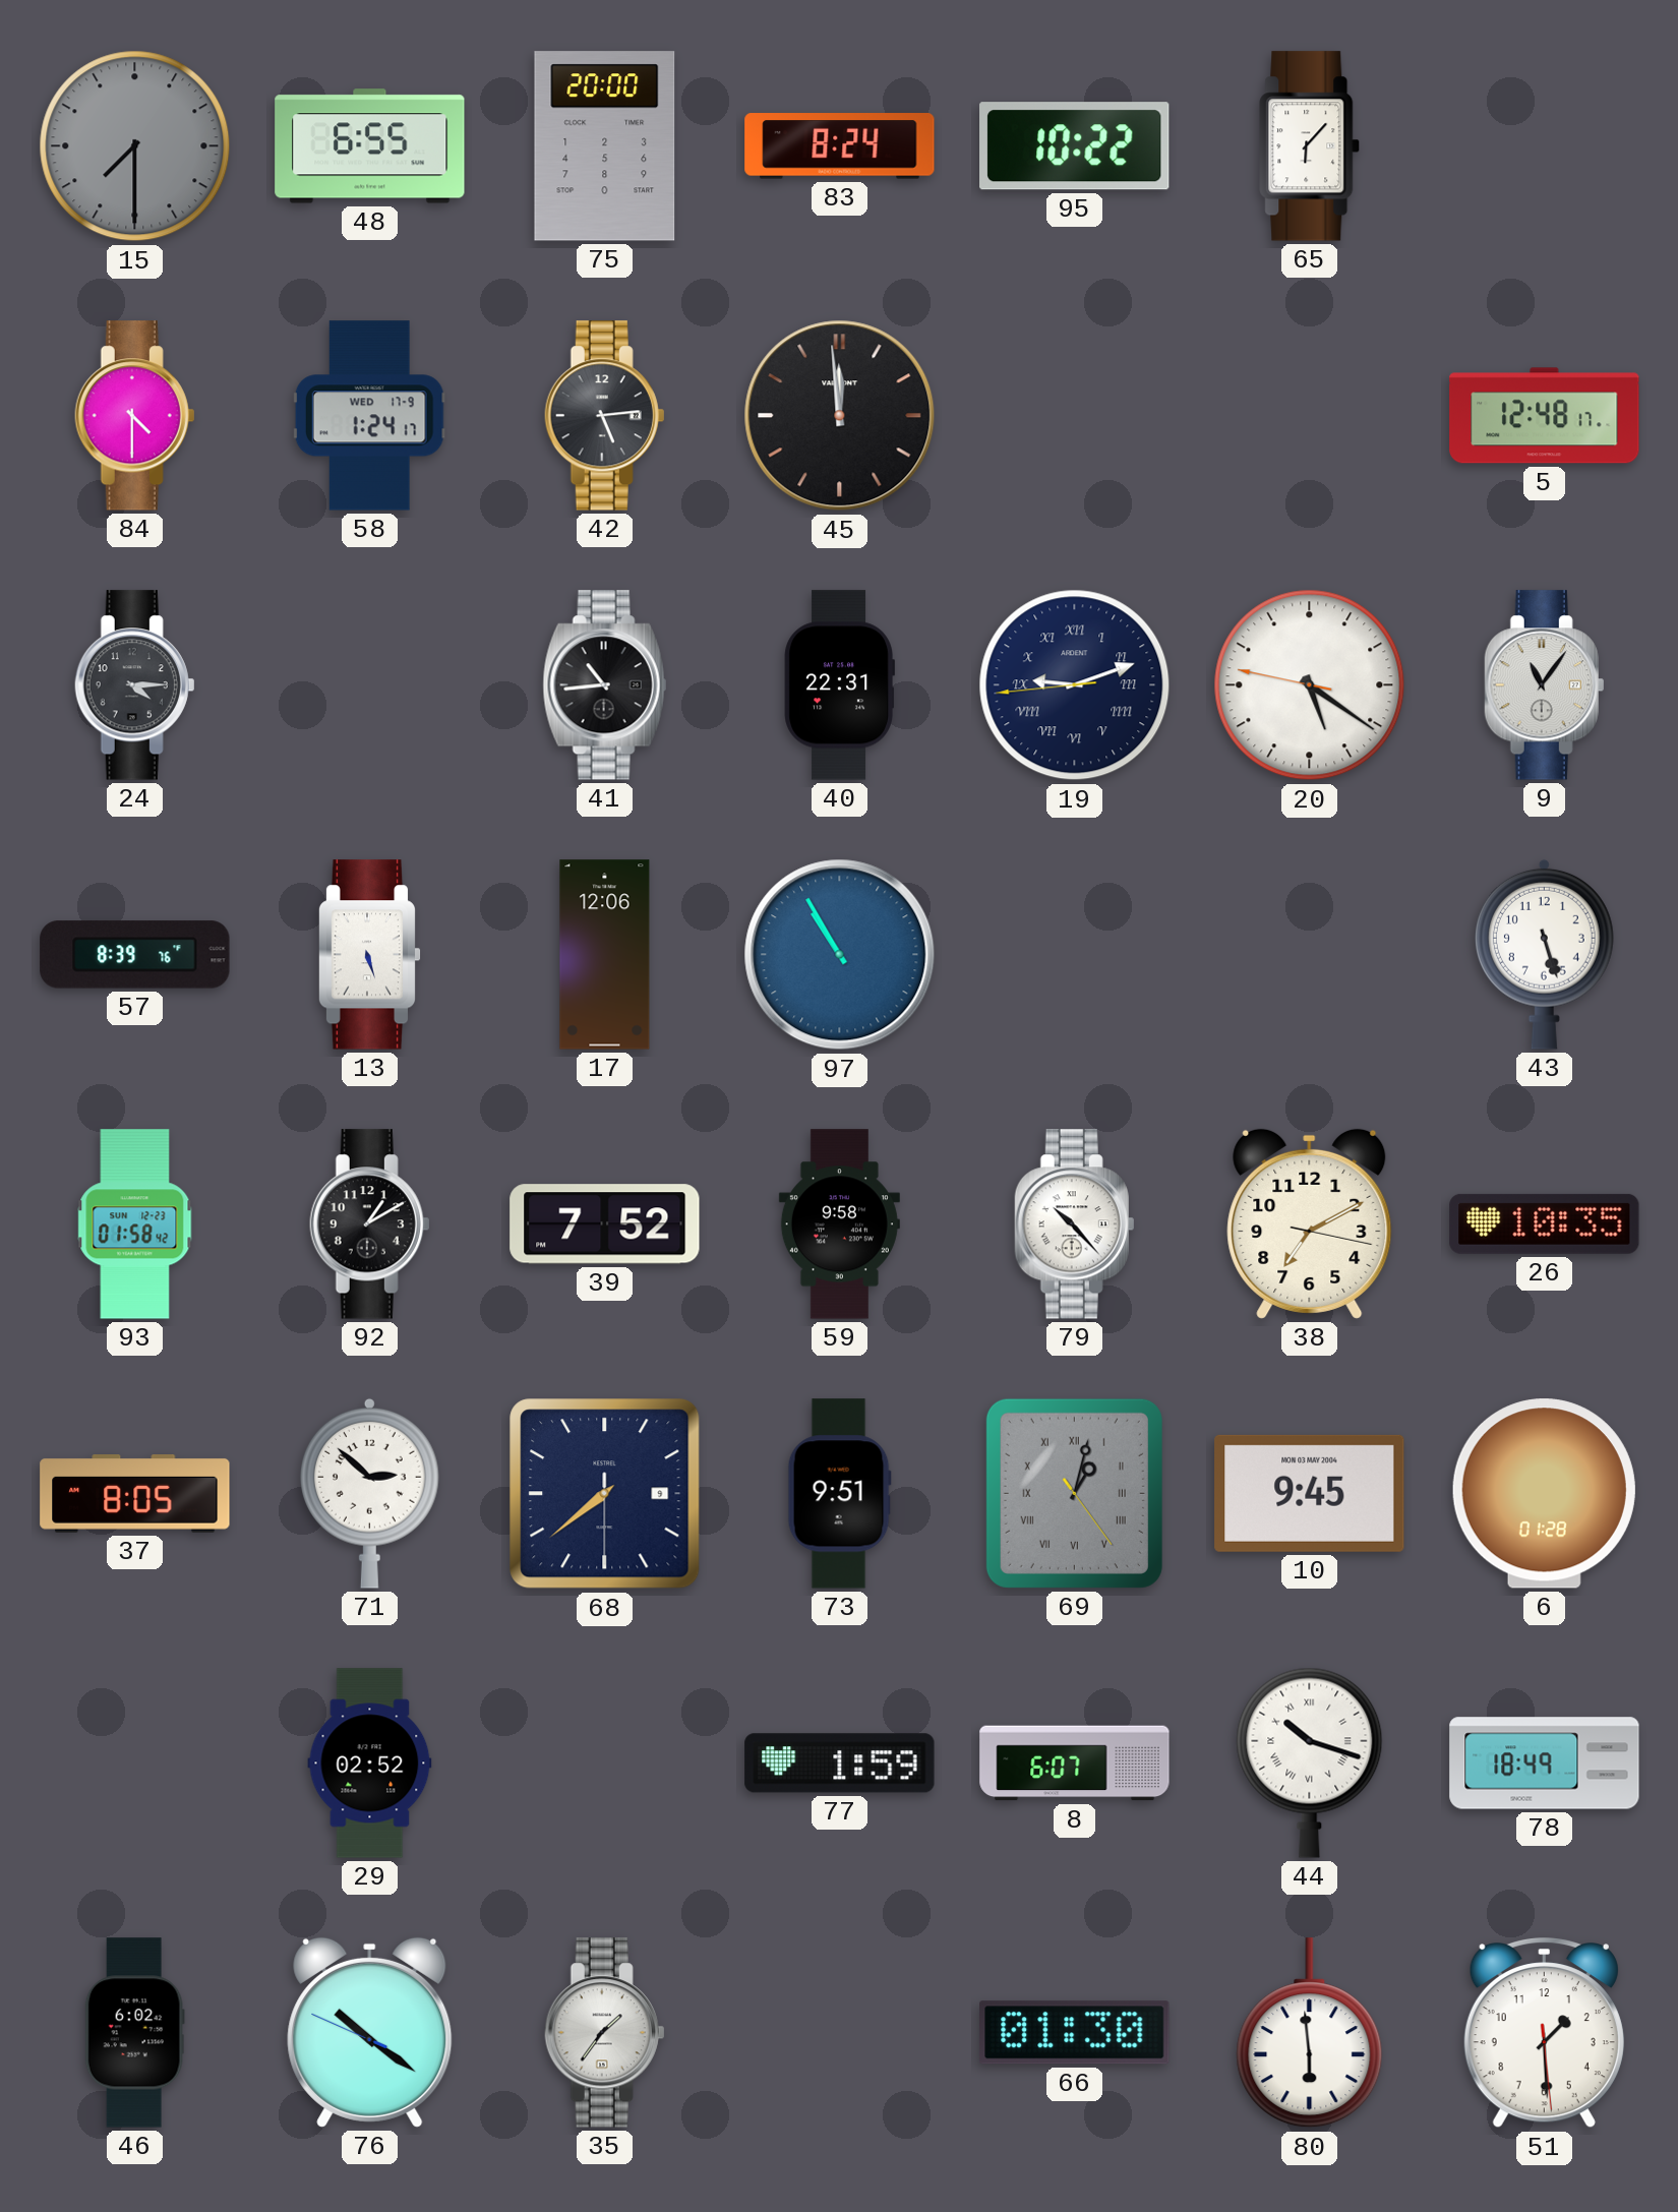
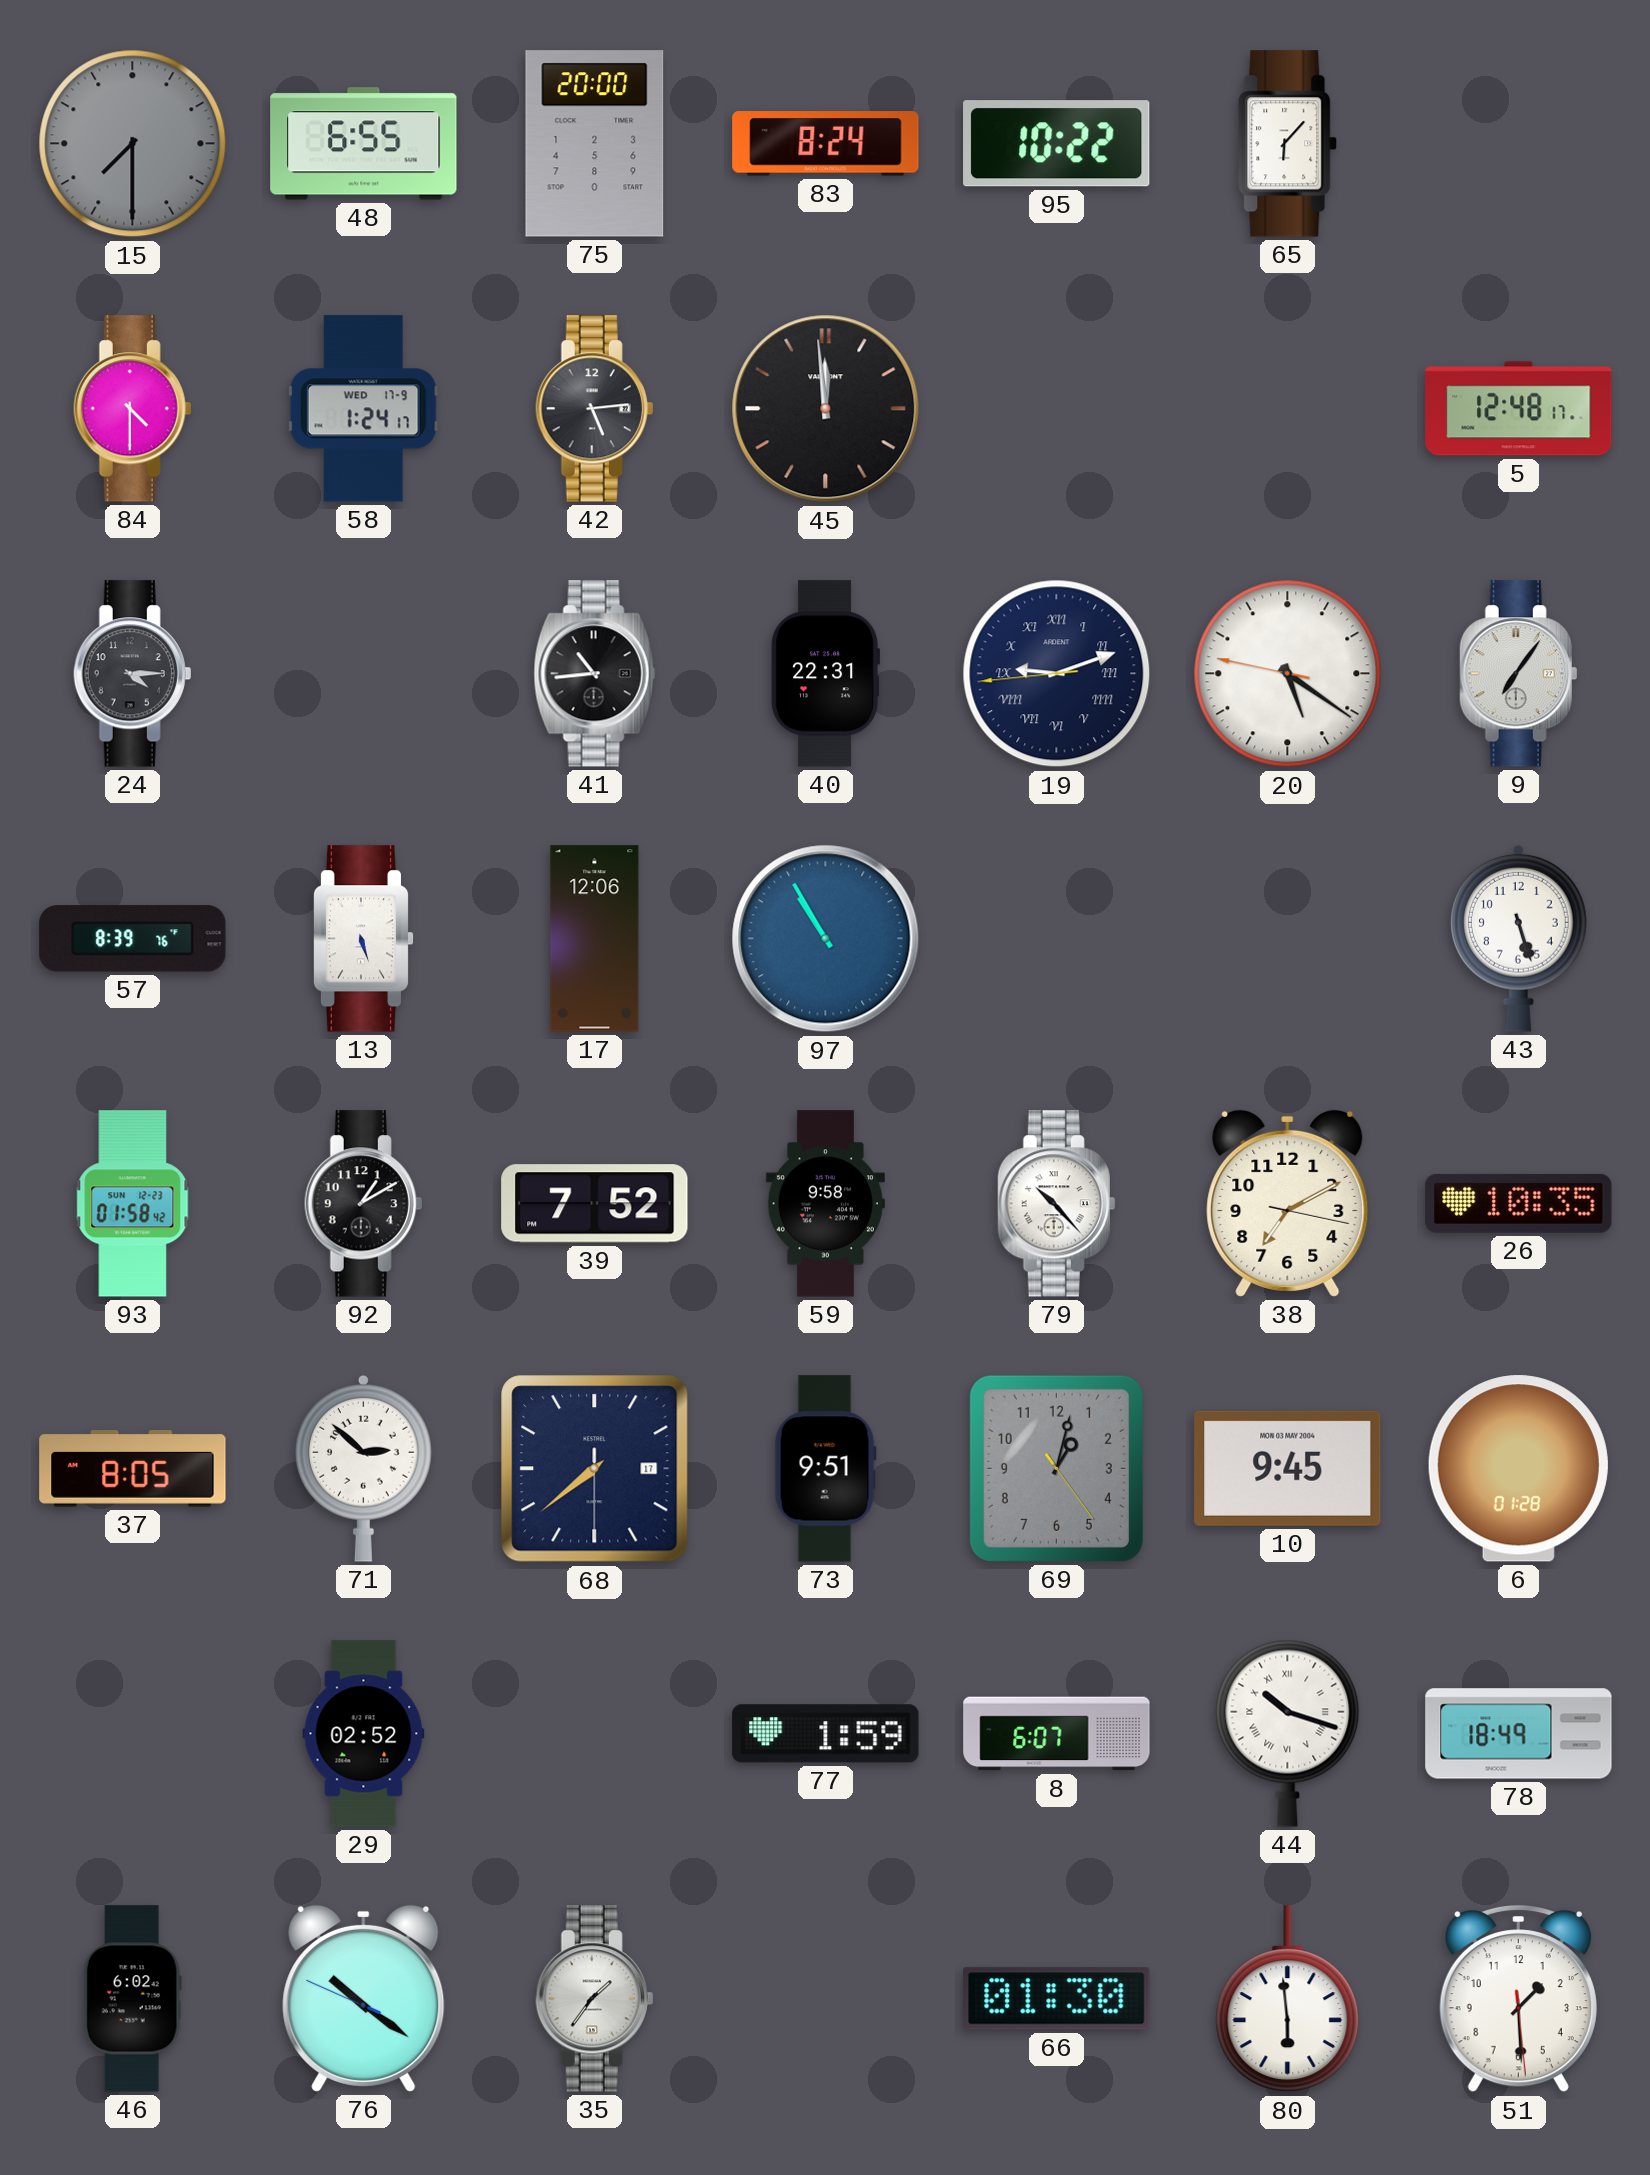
9: 11:06 -> 7:06
68 date: 9 -> 17
69 numerals: Roman -> Arabic
